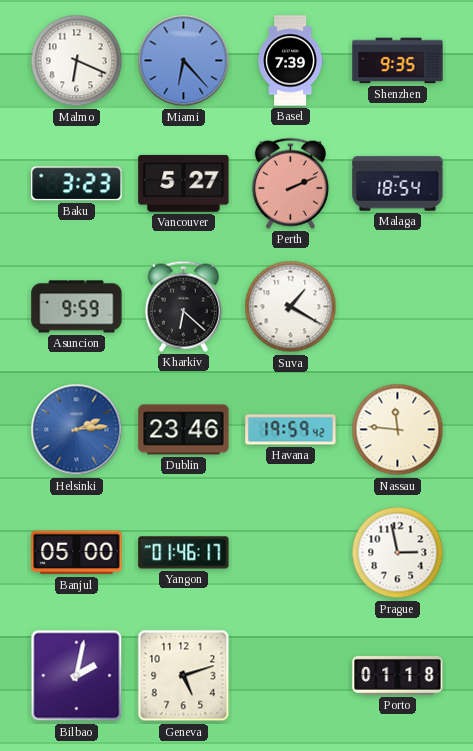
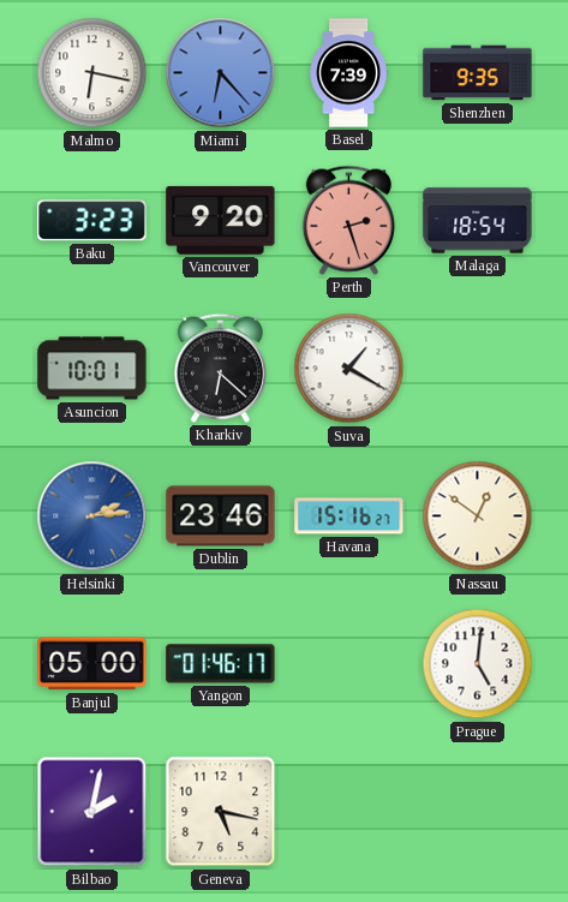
Malmo: 6:19 -> 6:17
Vancouver: 5:27 -> 9:20
Perth: 2:11 -> 2:27
Asuncion: 9:59 -> 10:01
Havana: 19:59 -> 15:16
Nassau: 11:46 -> 12:51
Prague: 2:58 -> 5:01
Geneva: 5:12 -> 5:17
Porto: 01:18 -> none
